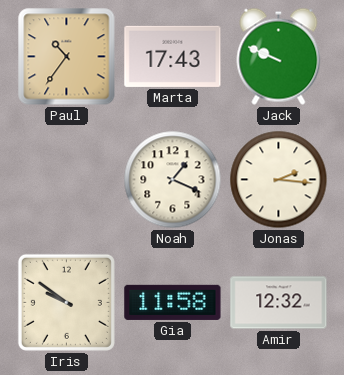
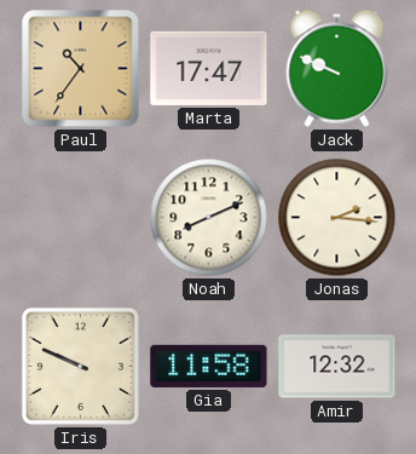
Marta: 17:43 -> 17:47
Noah: 1:19 -> 8:11
Iris: 9:51 -> 9:49
